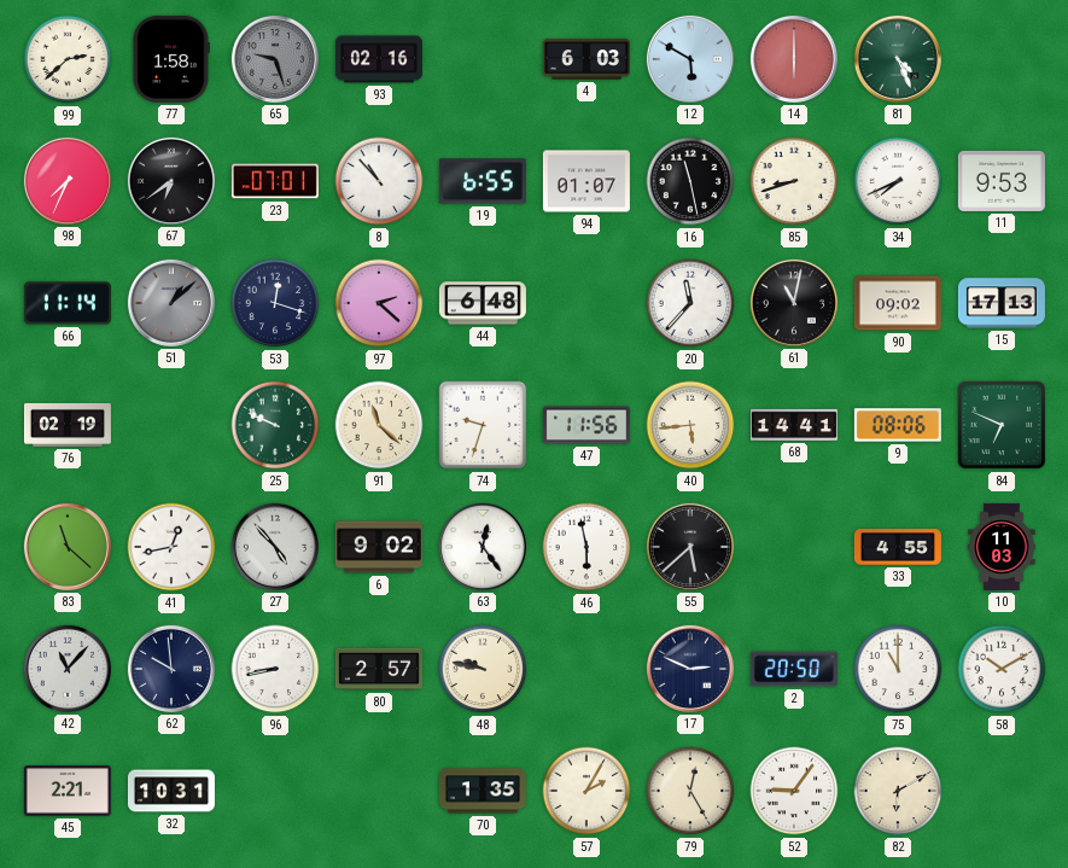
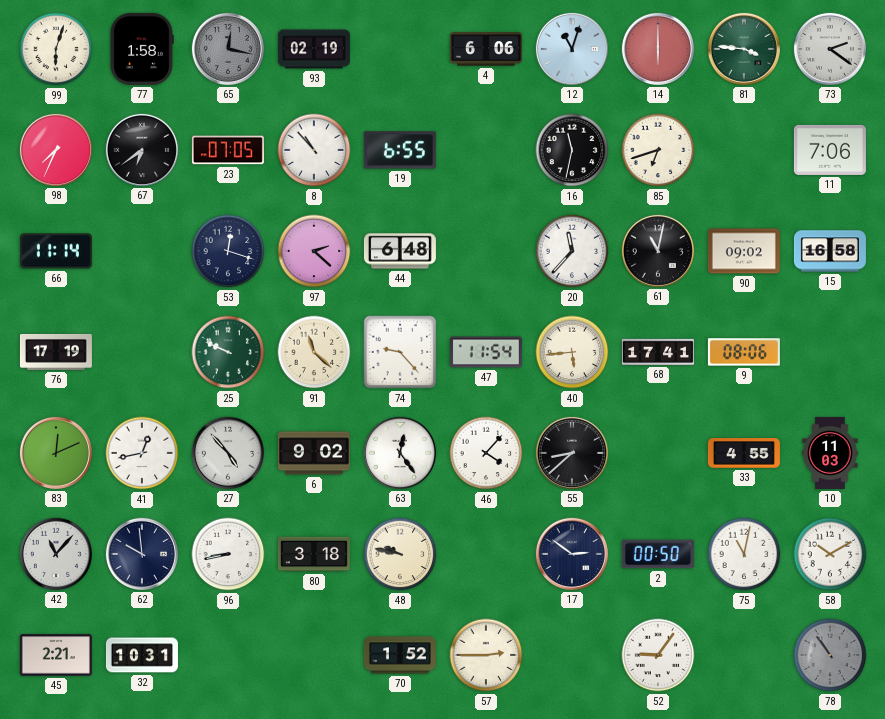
99: 2:38 -> 6:03
65: 9:27 -> 12:17
93: 02:16 -> 02:19
4: 6:03 -> 6:06
12: 5:50 -> 11:03
81: 4:26 -> 3:46
73: none -> 2:21
23: 07:01 -> 07:05
94: 01:07 -> none
16: 11:28 -> 11:32
85: 8:42 -> 6:42
34: 7:41 -> none
11: 9:53 -> 7:06
51: 1:08 -> none
15: 17:13 -> 16:58
76: 02:19 -> 17:19
74: 9:33 -> 9:23
47: 11:56 -> 11:54
68: 14:41 -> 17:41
84: 6:49 -> none
83: 11:22 -> 12:11
46: 5:58 -> 4:07
55: 5:38 -> 8:38
80: 2:57 -> 3:18
17: 2:49 -> 2:51
2: 20:50 -> 00:50
75: 11:00 -> 11:02
70: 1:35 -> 1:52
57: 2:05 -> 2:45
79: 12:25 -> none
82: 6:10 -> none
78: none -> 10:54
